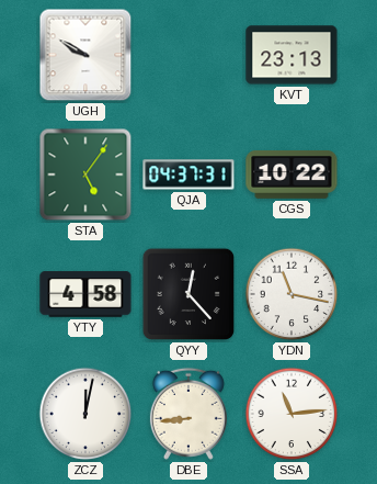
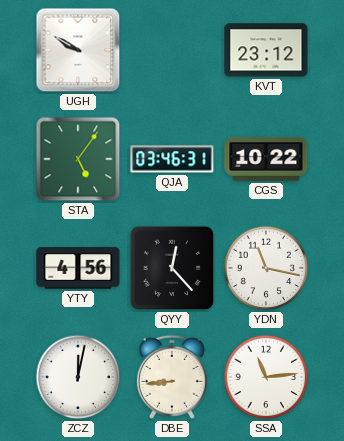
KVT: 23:13 -> 23:12
QJA: 04:37 -> 03:46
YTY: 4:58 -> 4:56
